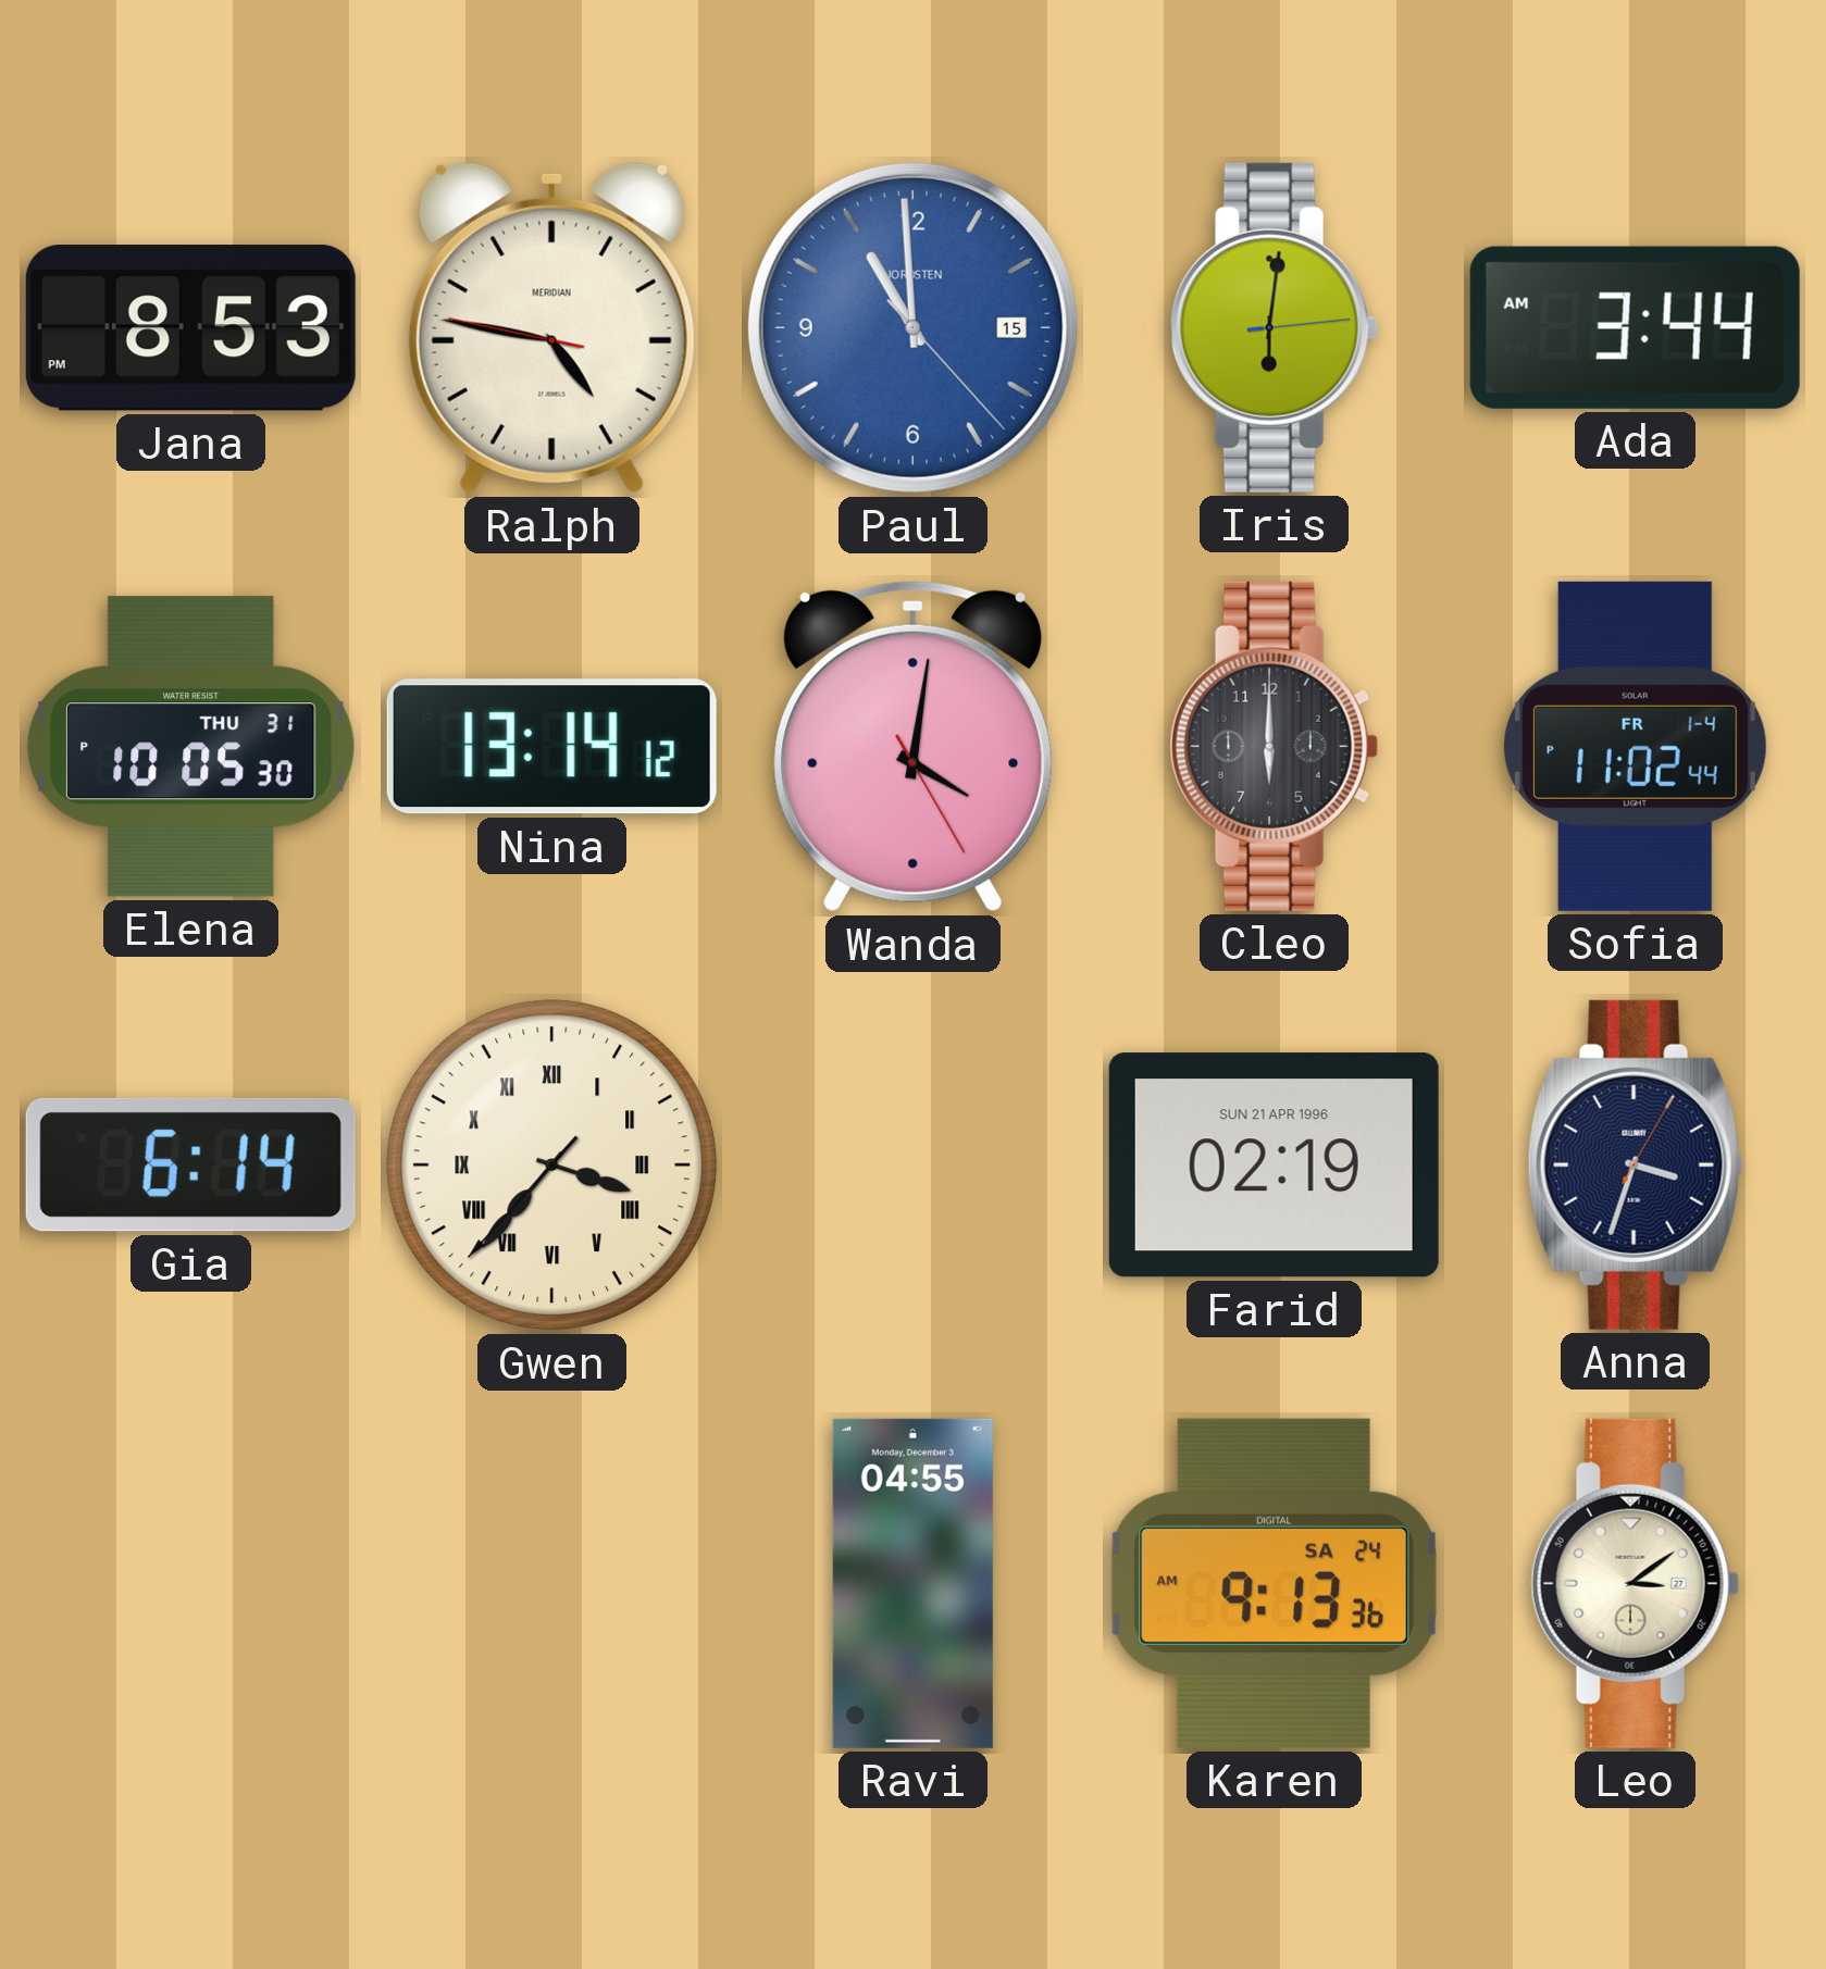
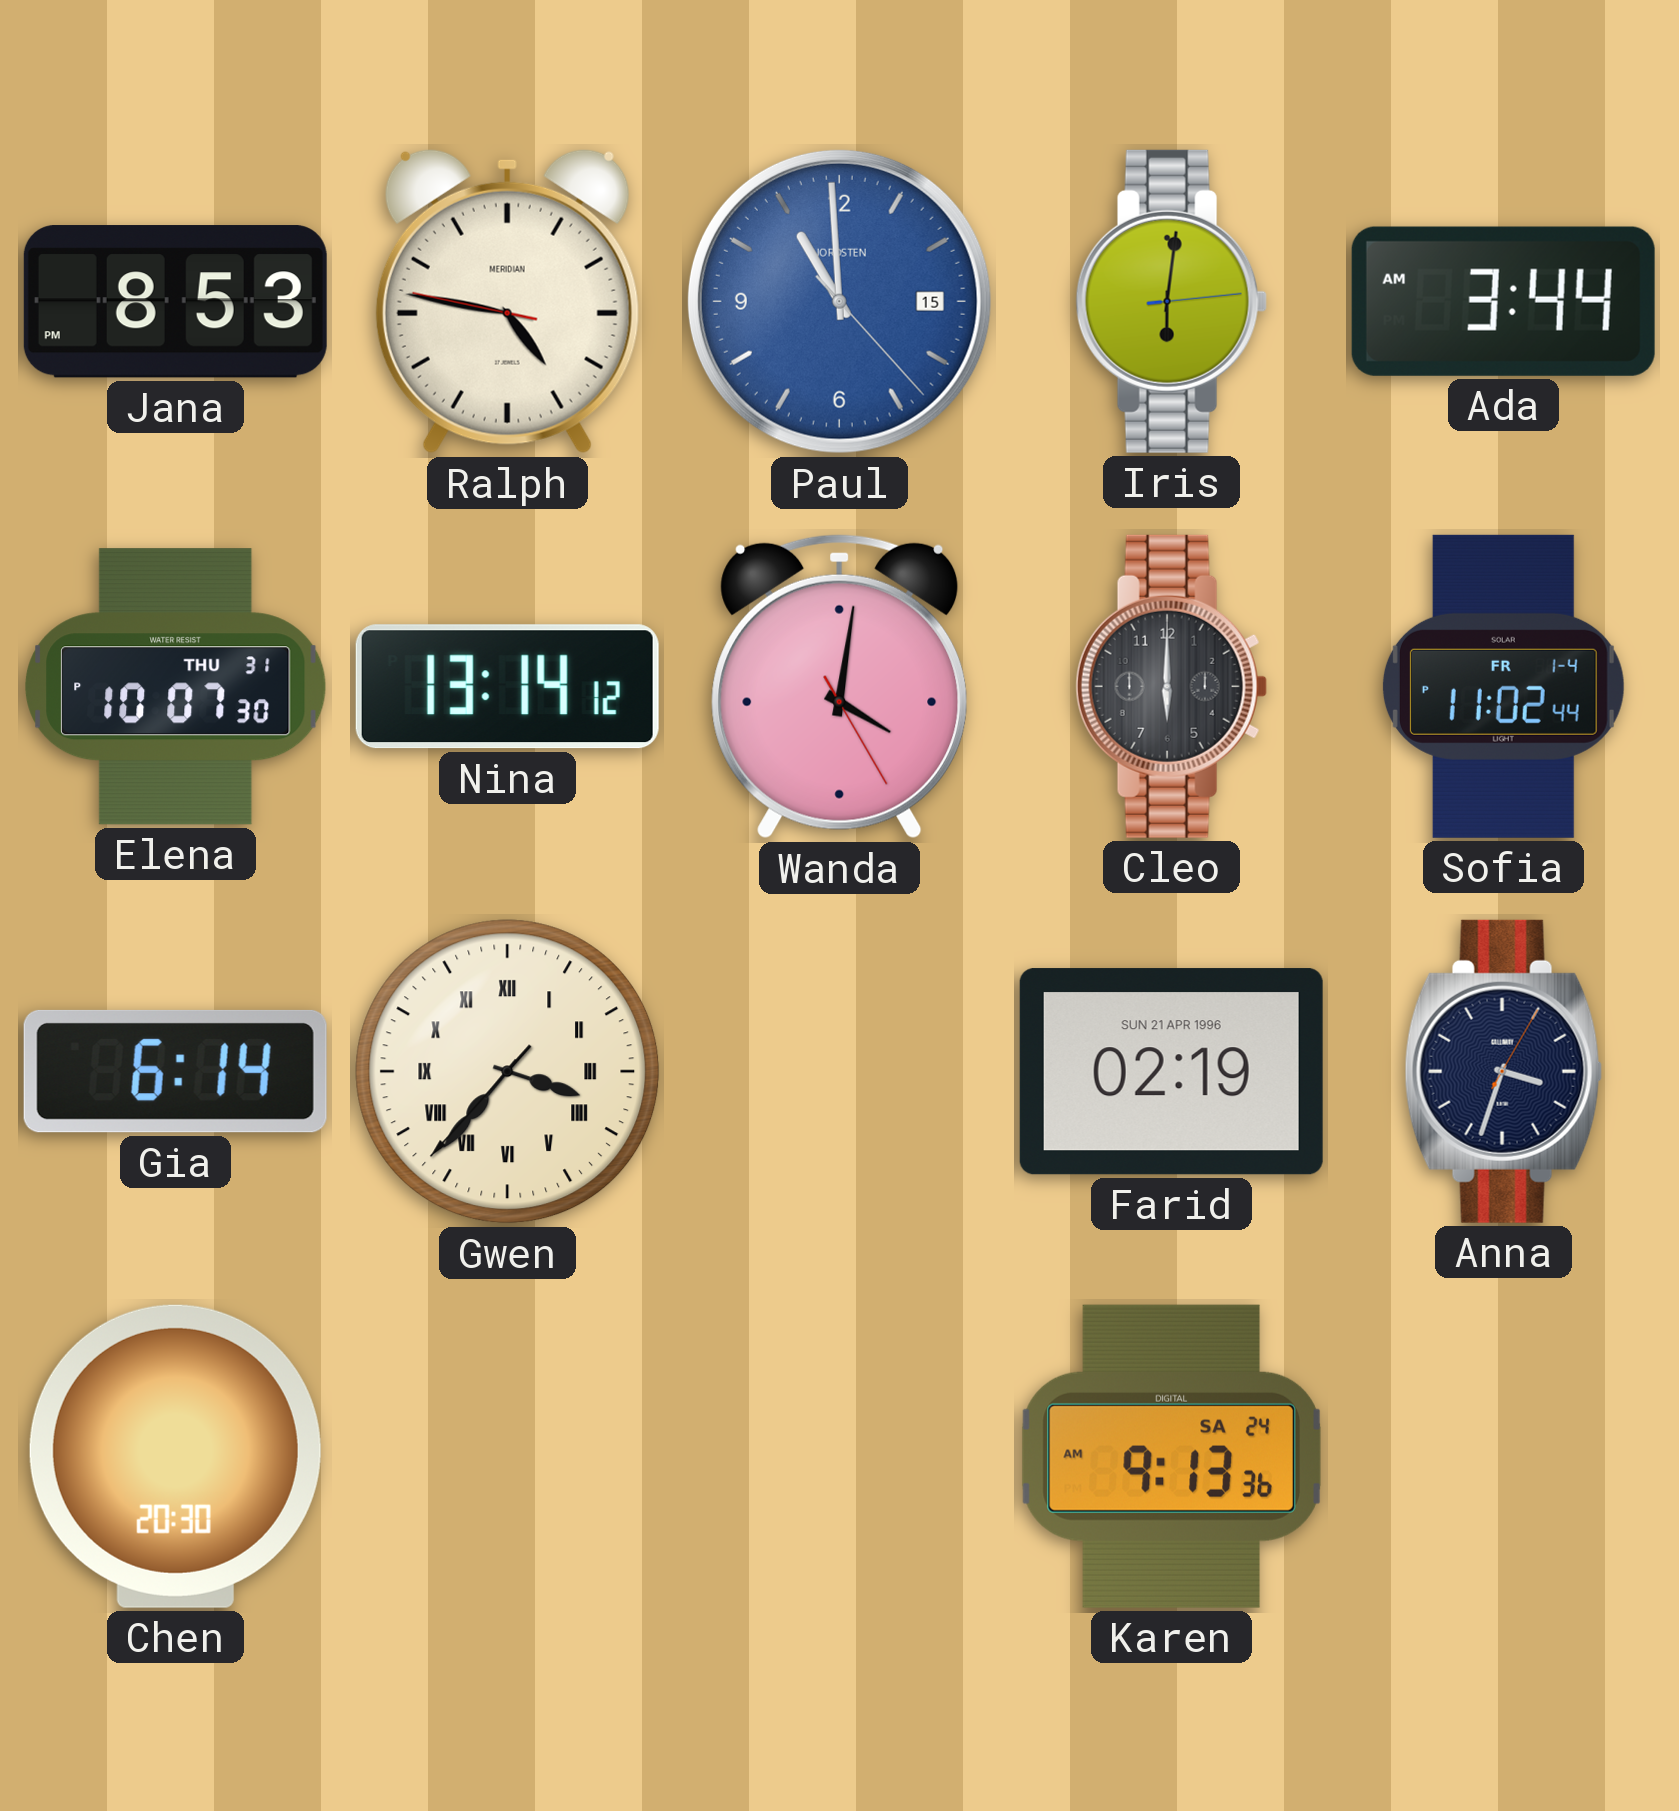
Elena: 10:05 -> 10:07
Chen: none -> 20:30
Ravi: 04:55 -> none
Leo: 3:09 -> none
